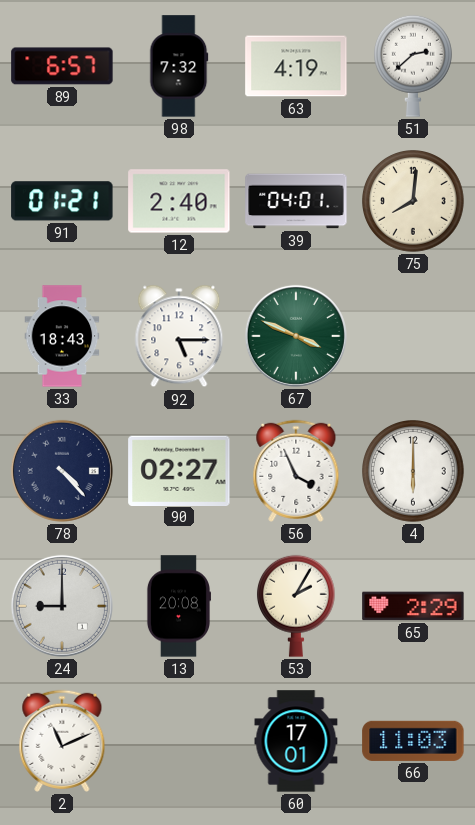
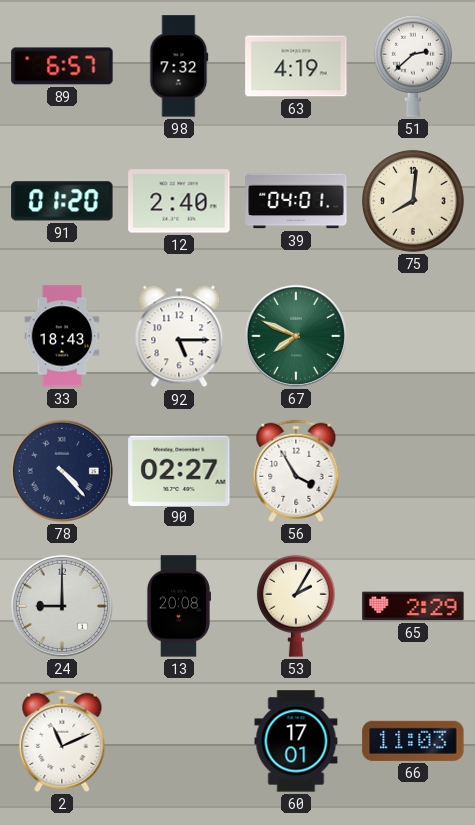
91: 01:21 -> 01:20
67: 3:49 -> 7:49
56: 3:56 -> 3:55
4: 6:00 -> none
